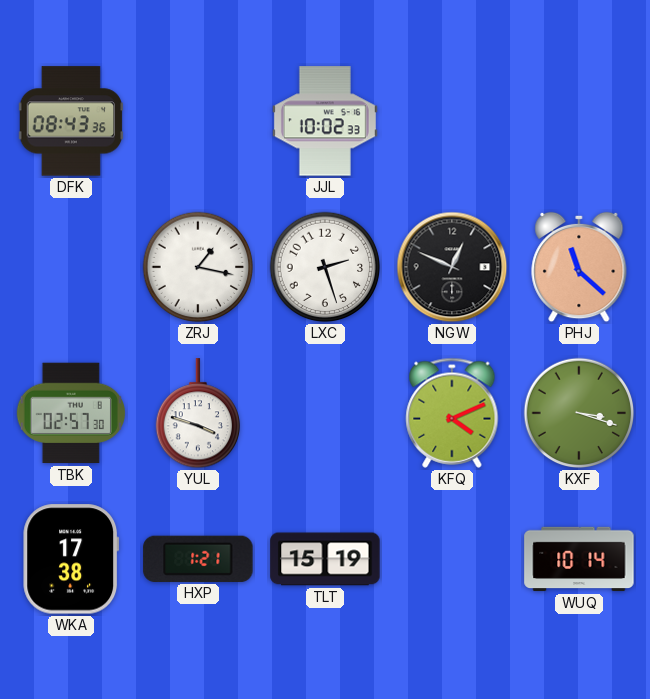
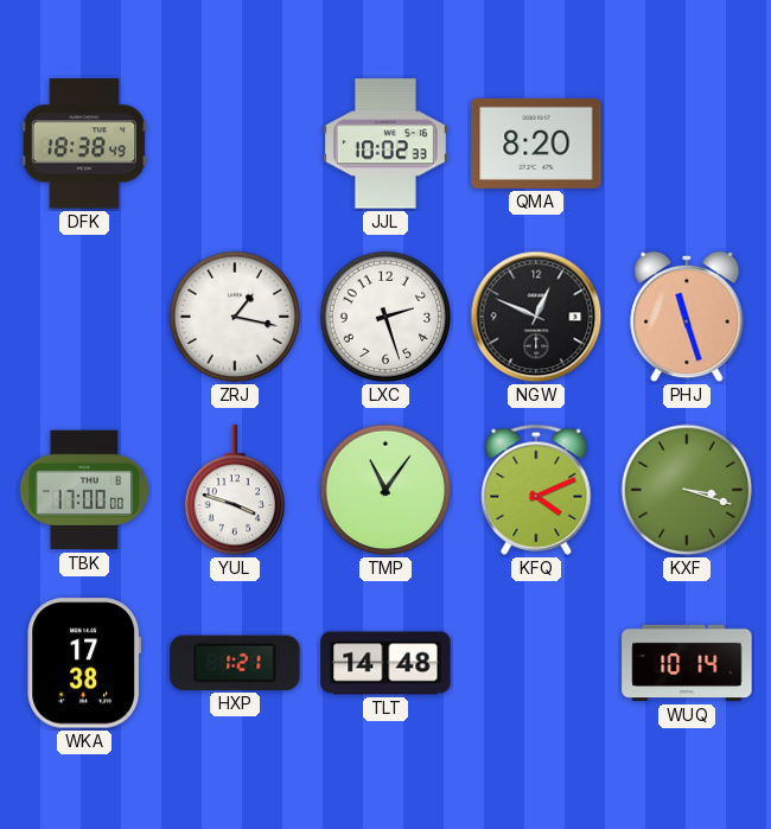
DFK: 08:43 -> 18:38
QMA: none -> 8:20
PHJ: 11:22 -> 11:27
TBK: 02:57 -> 17:00
TMP: none -> 11:06
TLT: 15:19 -> 14:48
